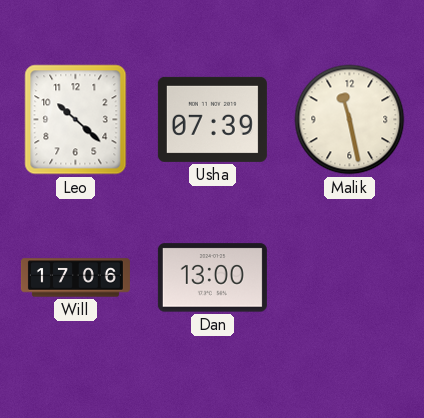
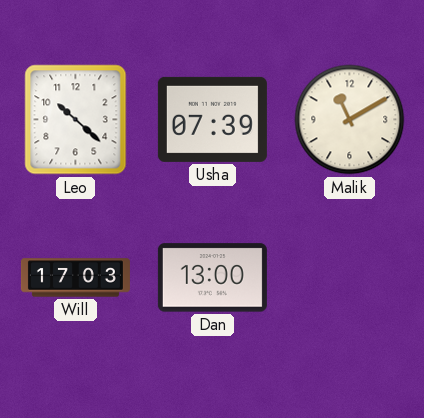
Malik: 11:28 -> 11:10
Will: 17:06 -> 17:03
